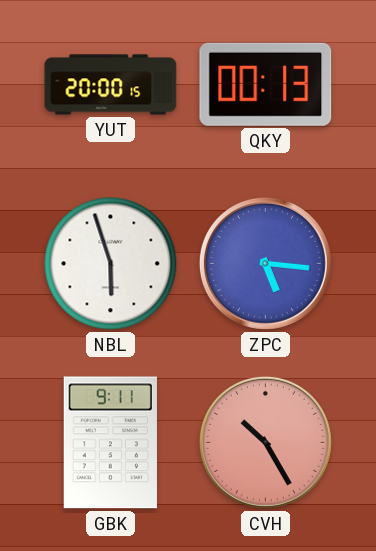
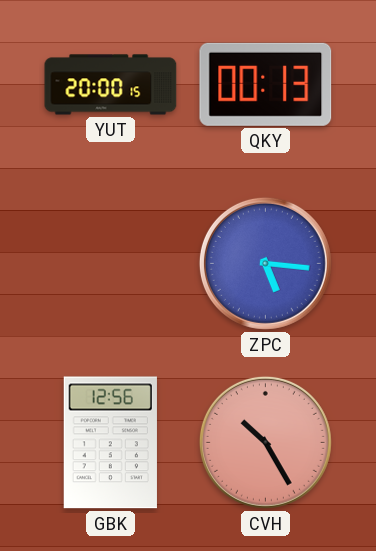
NBL: 5:57 -> none
GBK: 9:11 -> 12:56
